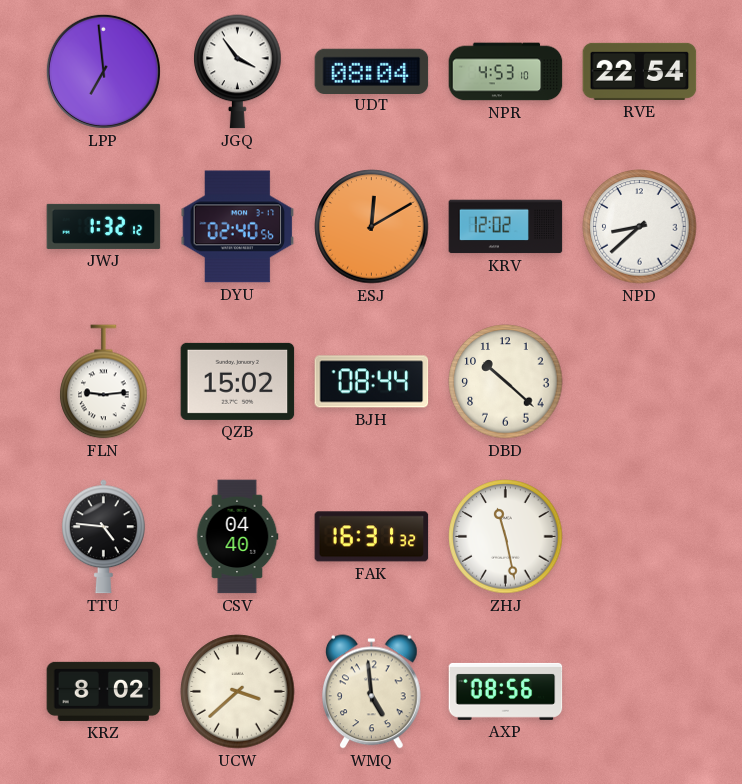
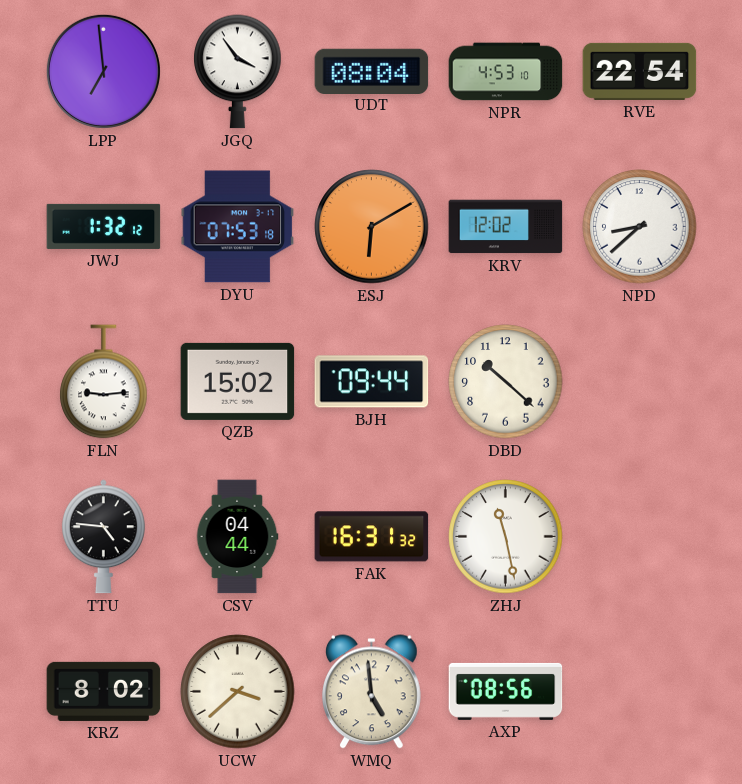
DYU: 02:40 -> 07:53
ESJ: 12:10 -> 6:10
BJH: 08:44 -> 09:44
CSV: 04:40 -> 04:44
